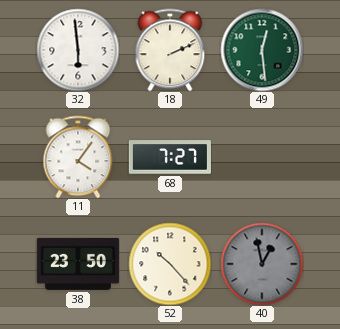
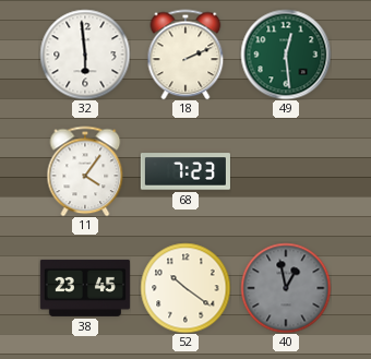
68: 7:27 -> 7:23
38: 23:50 -> 23:45
52: 10:23 -> 10:21
